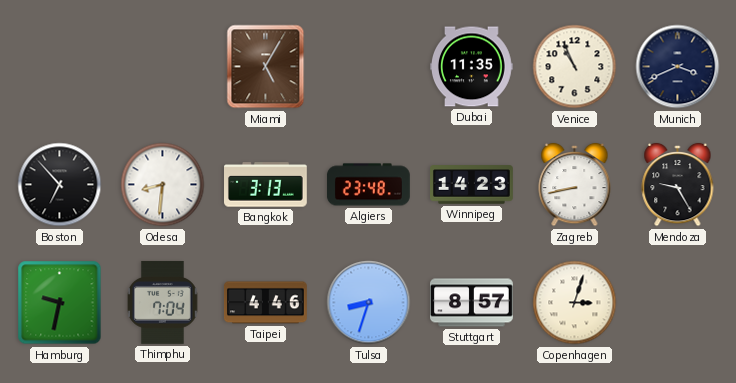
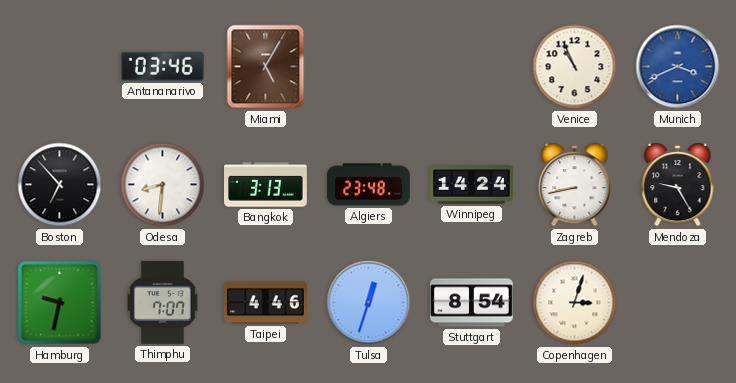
Antananarivo: none -> 03:46
Dubai: 11:35 -> none
Munich dial: navy -> blue
Winnipeg: 14:23 -> 14:24
Thimphu: 7:04 -> 7:07
Tulsa: 8:33 -> 12:33
Stuttgart: 8:57 -> 8:54
